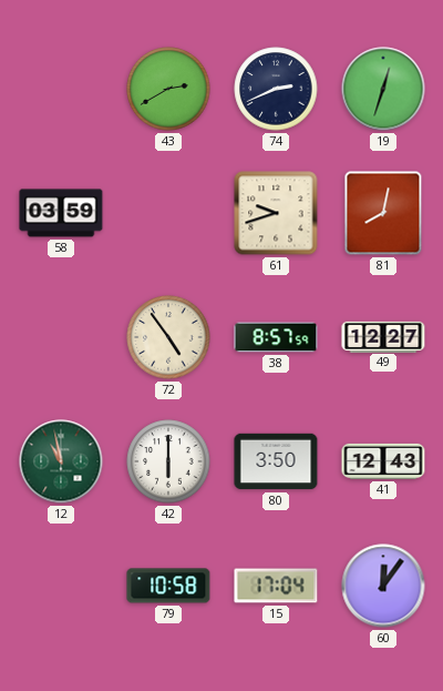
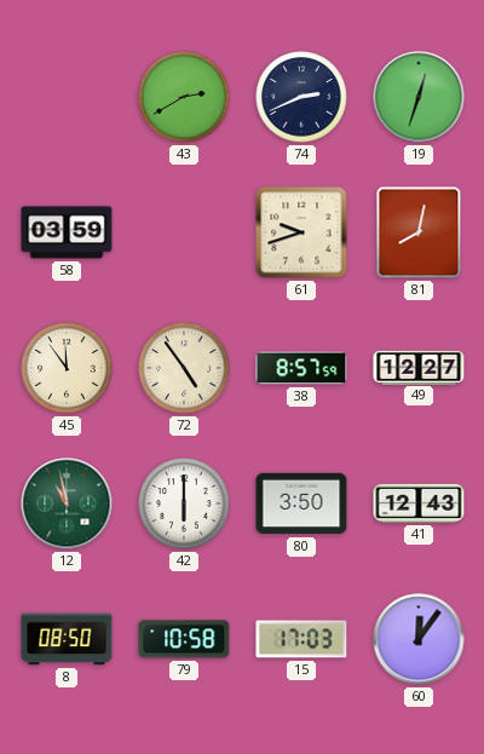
45: none -> 11:54
8: none -> 08:50
15: 17:04 -> 17:03
